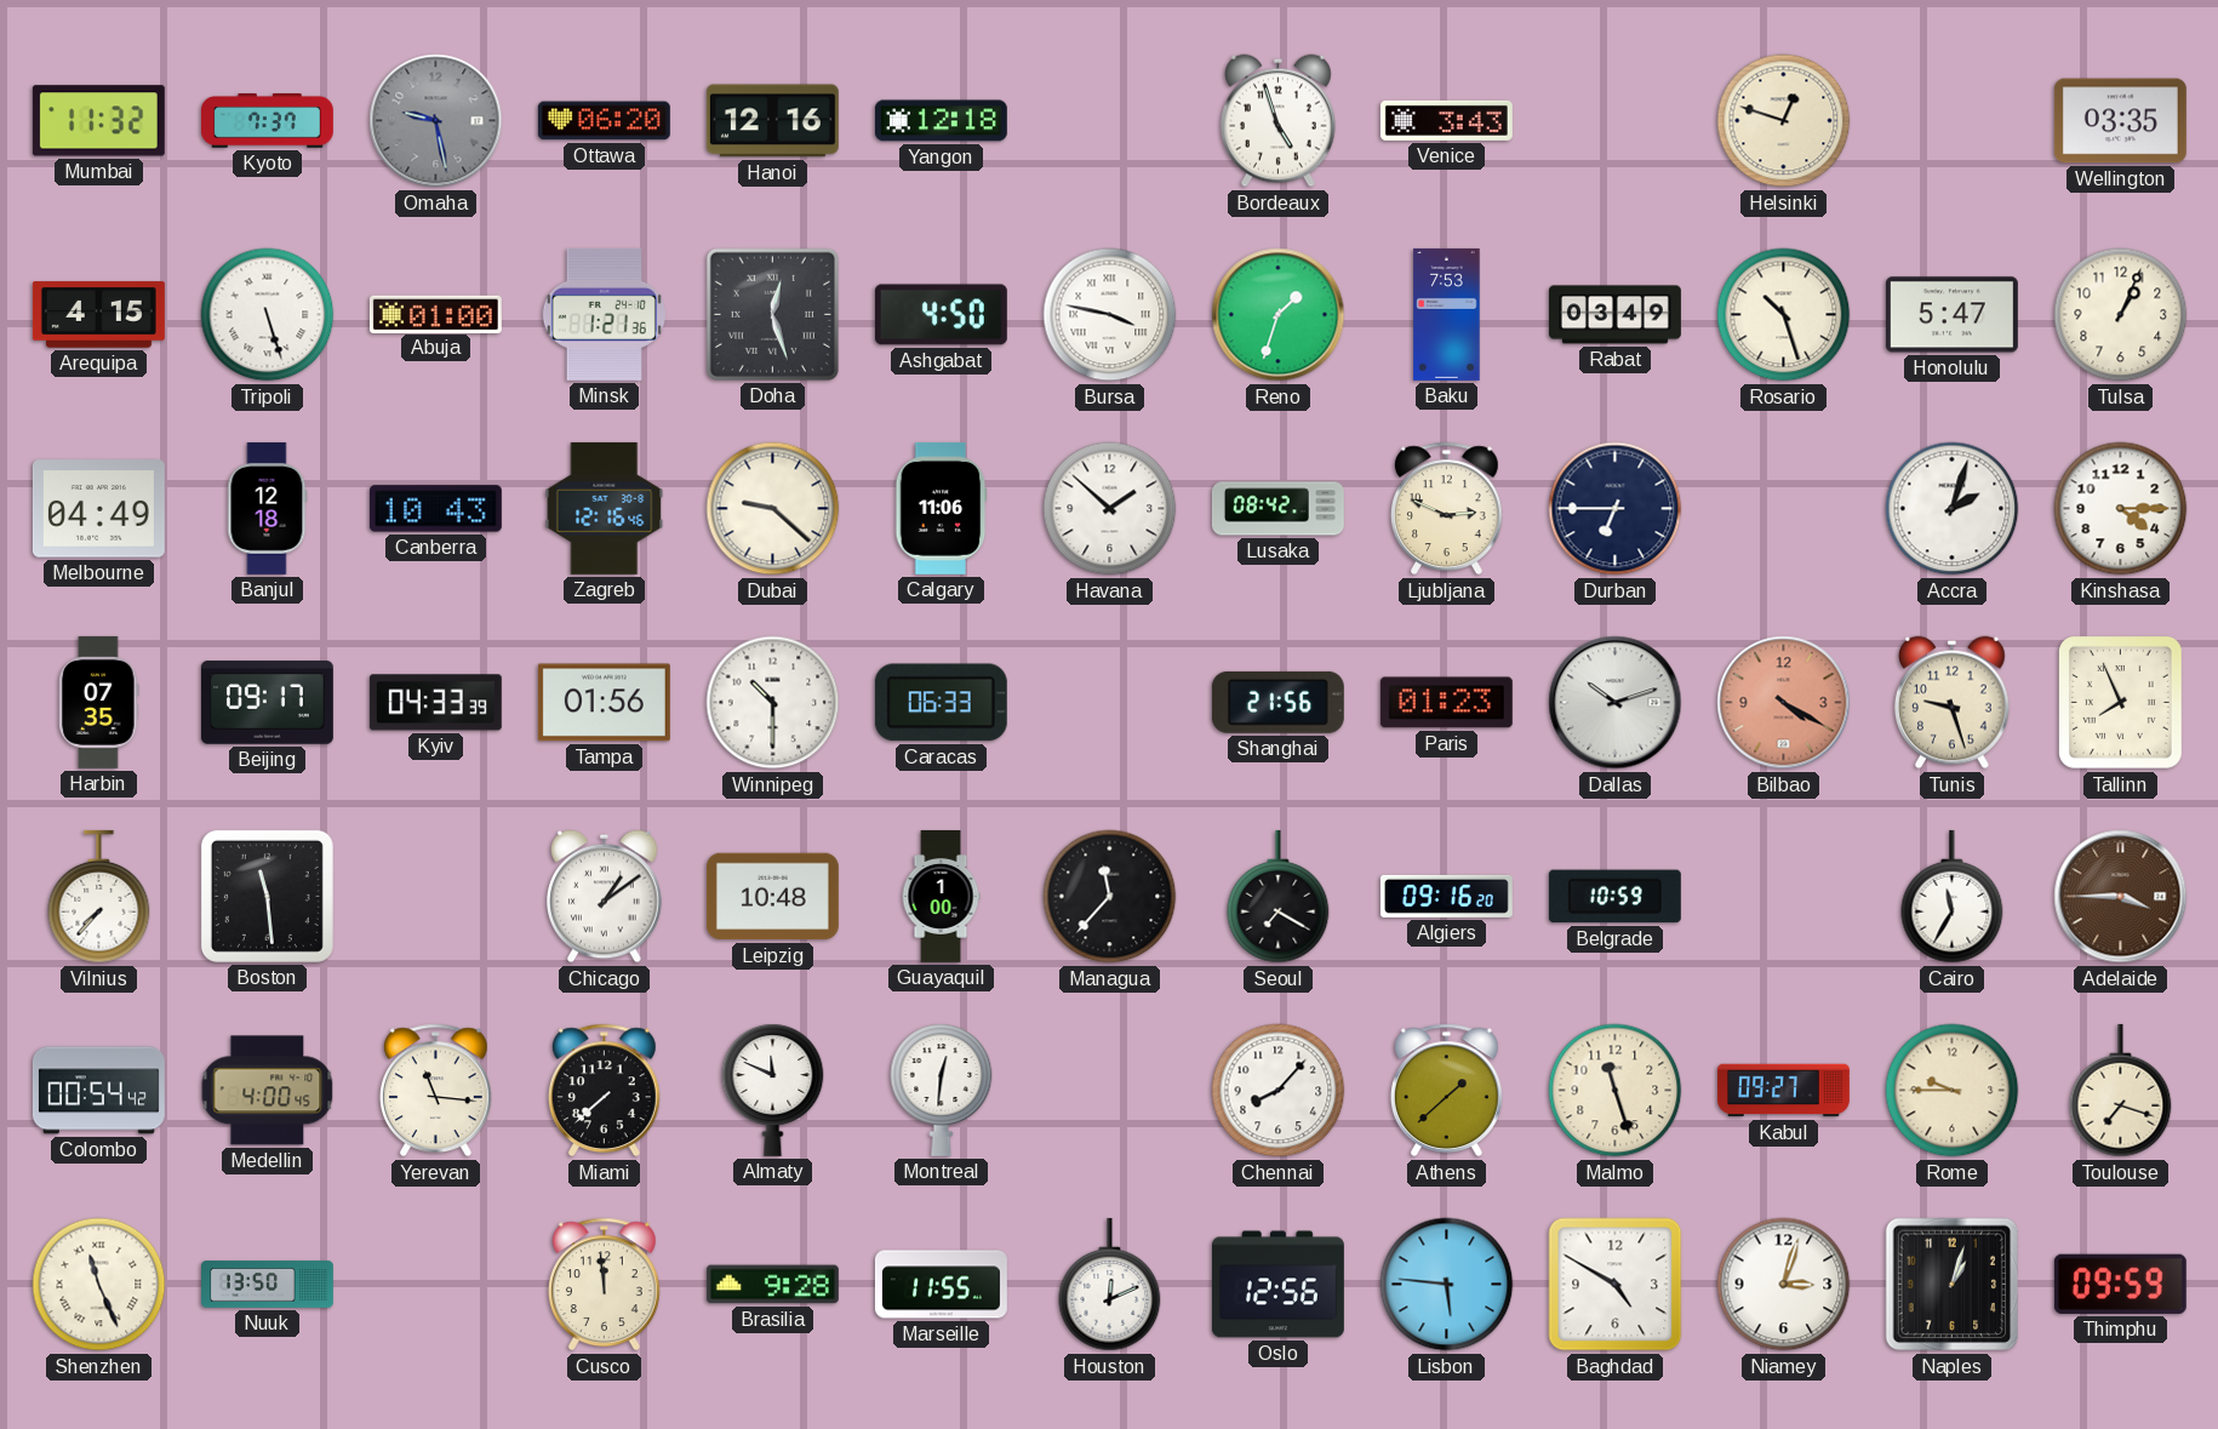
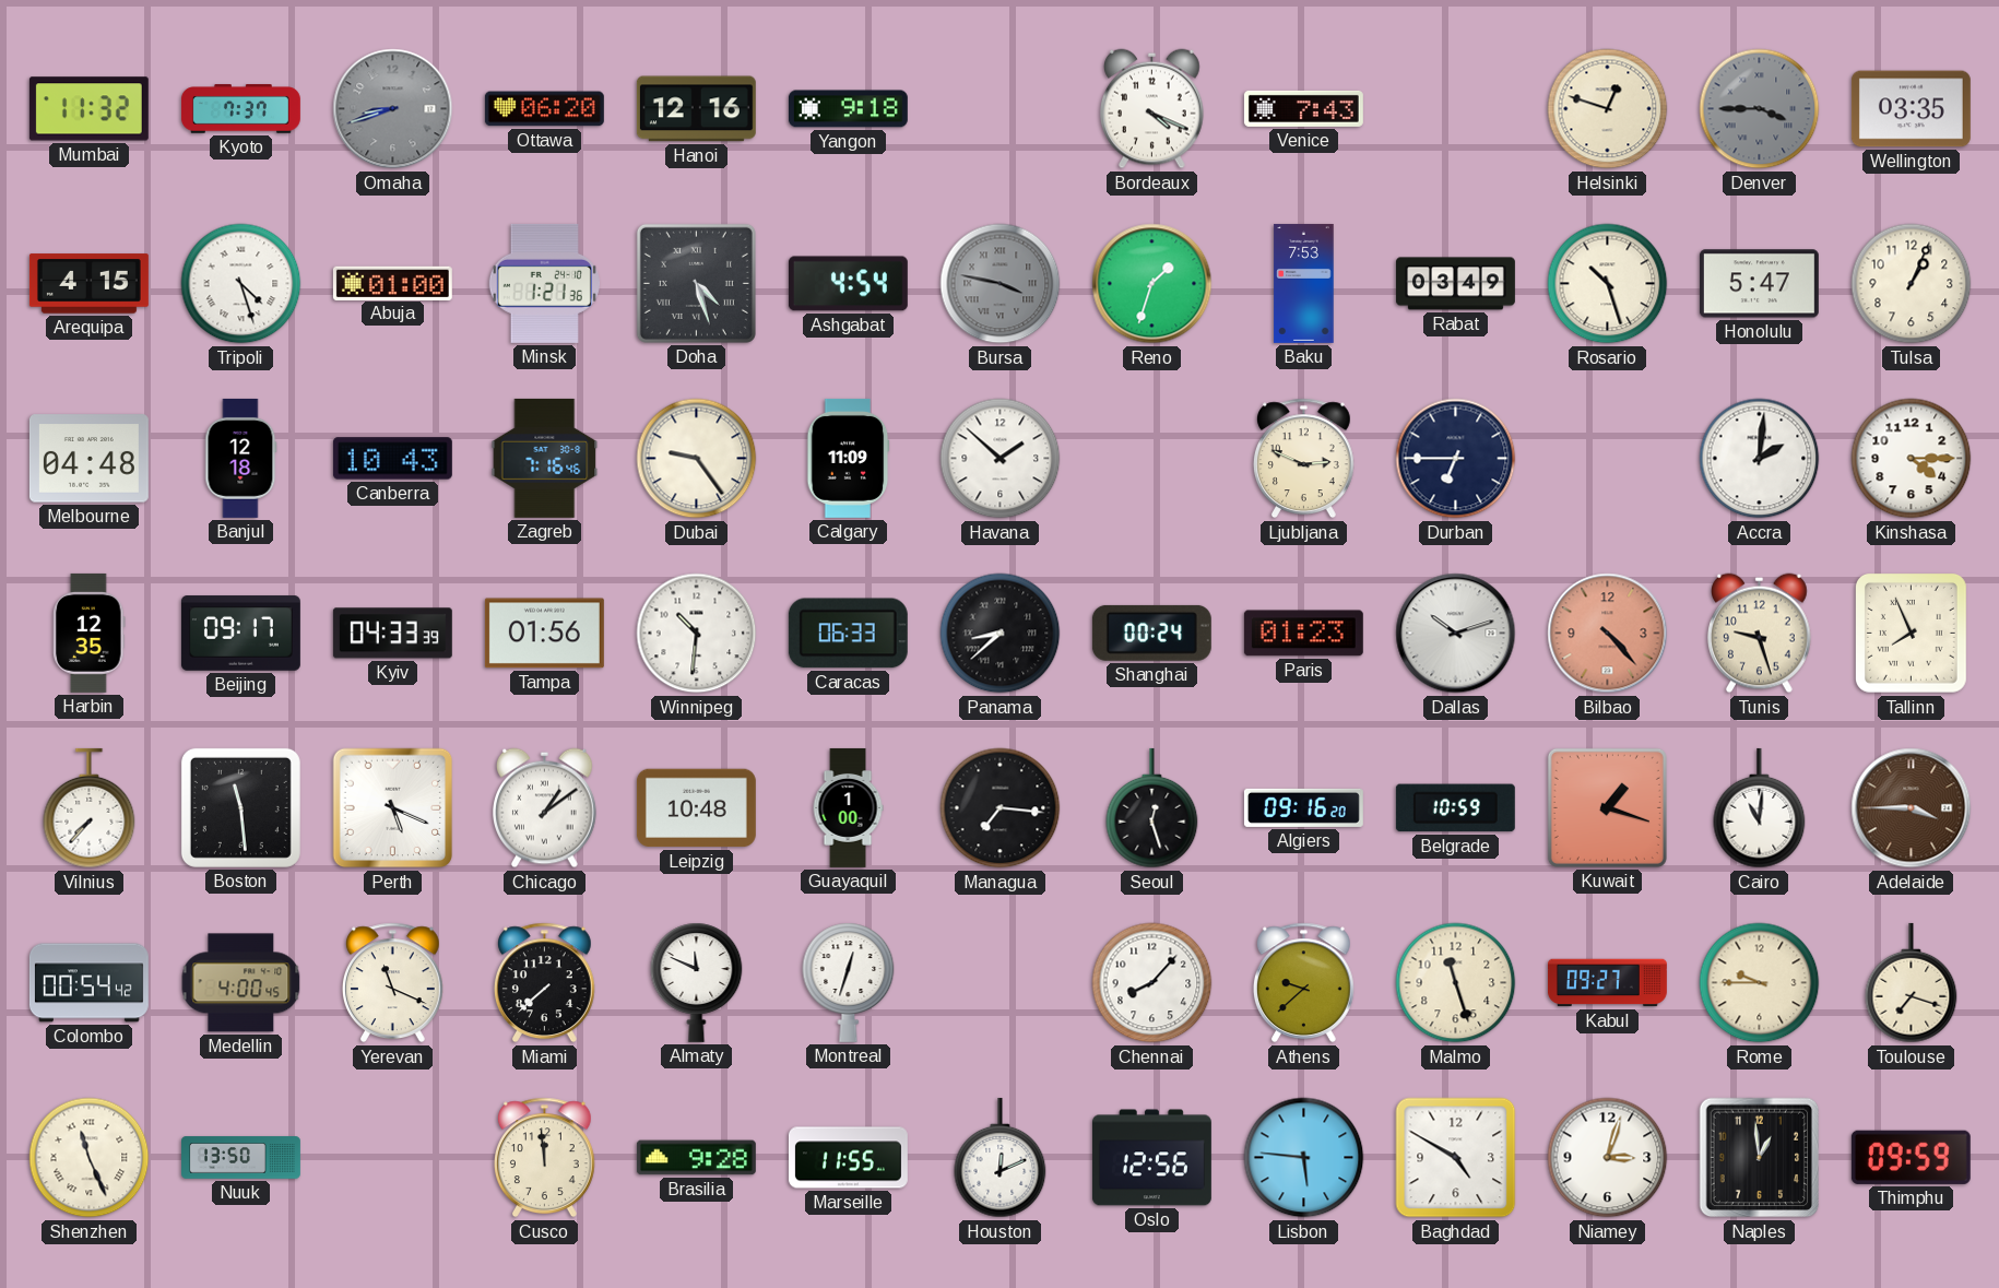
Omaha: 9:28 -> 8:42
Yangon: 12:18 -> 9:18
Bordeaux: 4:57 -> 4:19
Venice: 3:43 -> 7:43
Denver: none -> 3:45
Tripoli: 5:27 -> 4:27
Doha: 12:27 -> 4:27
Ashgabat: 4:50 -> 4:54
Bursa dial: white -> grey
Melbourne: 04:49 -> 04:48
Zagreb: 12:16 -> 7:16
Dubai: 9:22 -> 9:24
Calgary: 11:06 -> 11:09
Lusaka: 08:42 -> none
Accra: 2:03 -> 2:01
Harbin: 07:35 -> 12:35
Winnipeg: 10:30 -> 10:31
Panama: none -> 8:38
Shanghai: 21:56 -> 00:24
Bilbao: 4:20 -> 4:23
Perth: none -> 5:19
Managua: 11:37 -> 7:16
Seoul: 7:20 -> 12:27
Kuwait: none -> 1:18
Cairo: 11:35 -> 11:01
Yerevan: 11:16 -> 11:19
Montreal: 12:31 -> 12:33
Athens: 1:38 -> 9:38
Naples: 1:03 -> 12:59
